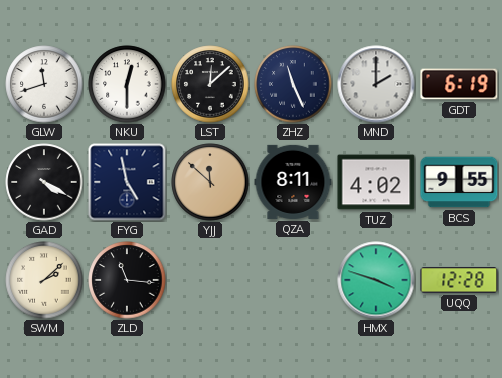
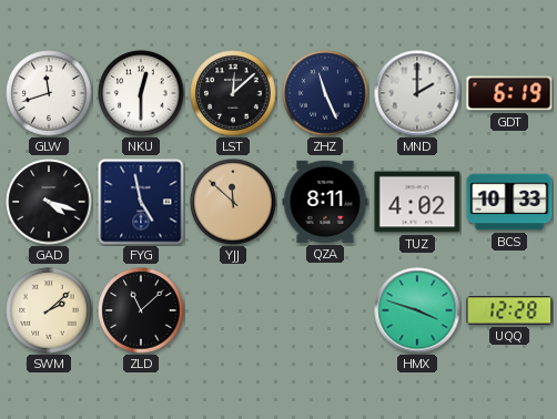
GAD: 4:20 -> 4:18
BCS: 9:55 -> 10:33
ZLD: 11:16 -> 11:08
